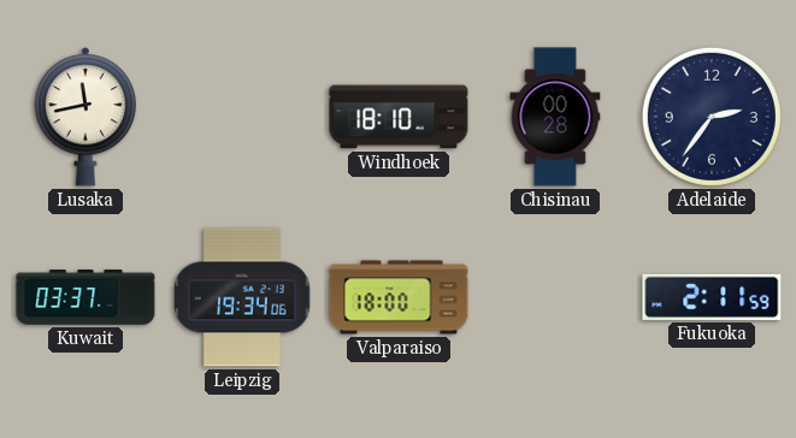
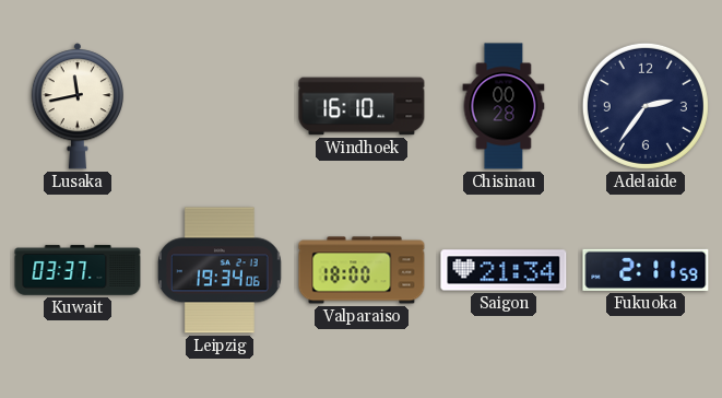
Windhoek: 18:10 -> 16:10
Saigon: none -> 21:34
